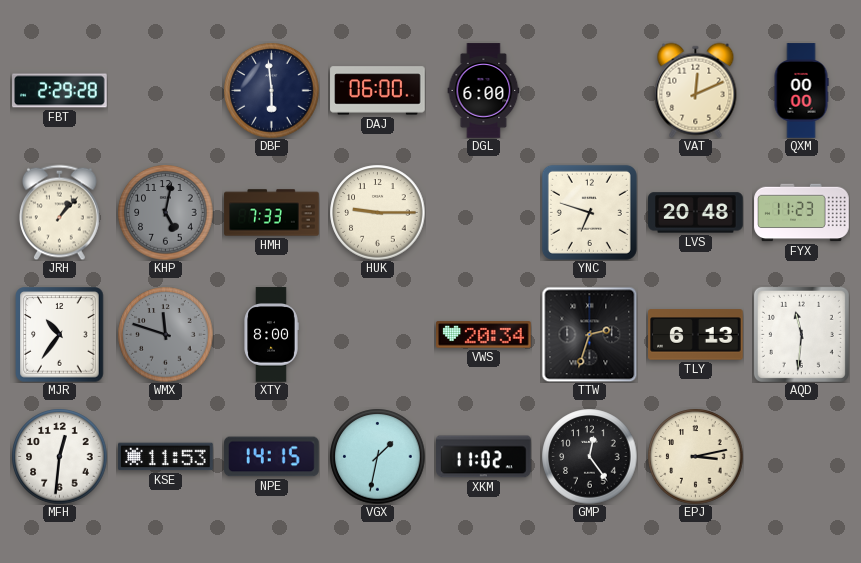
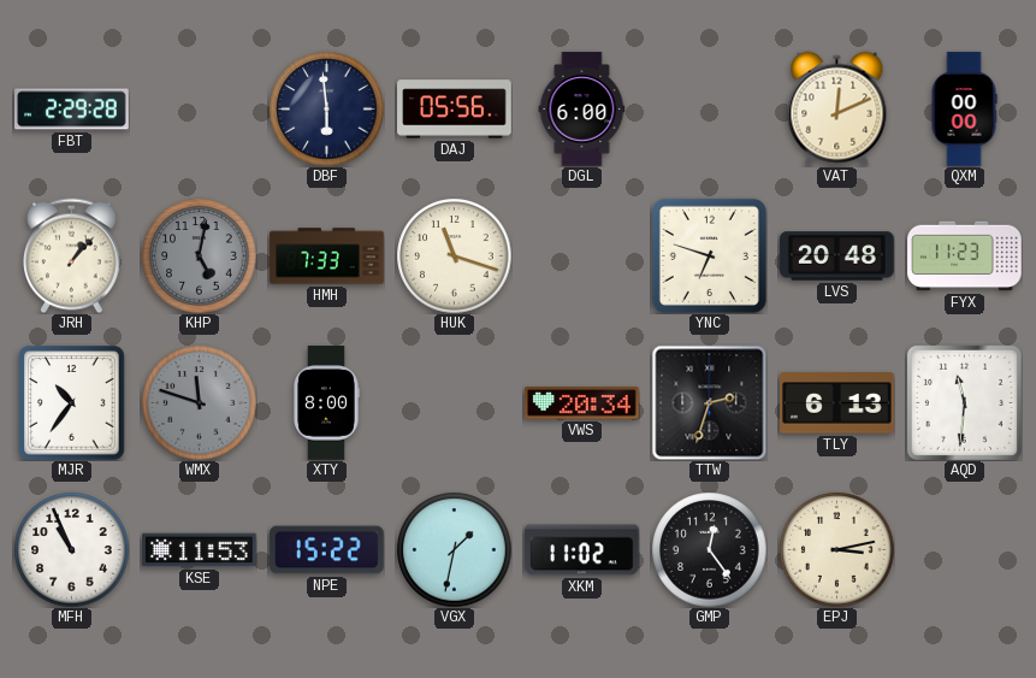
DAJ: 06:00 -> 05:56
HUK: 9:15 -> 11:18
MFH: 12:31 -> 10:56
NPE: 14:15 -> 15:22
